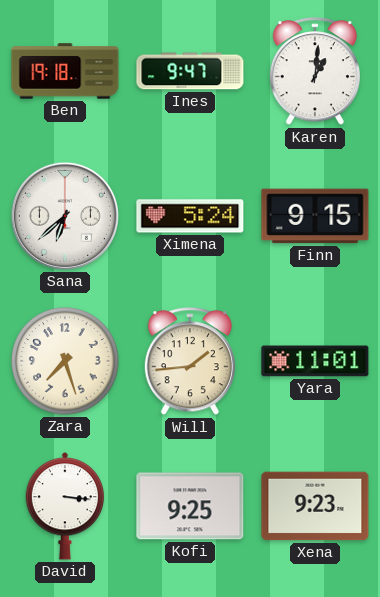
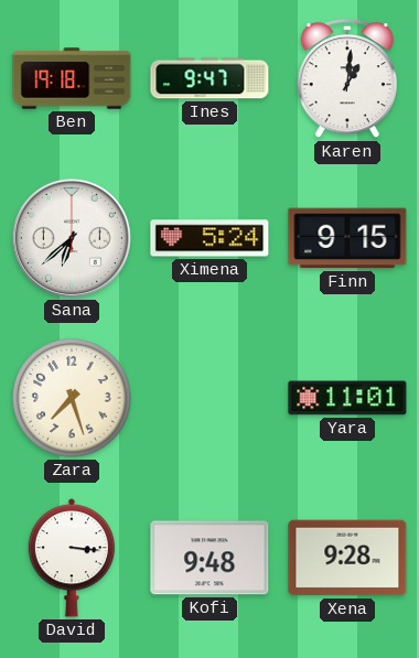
Will: 1:44 -> none
Kofi: 9:25 -> 9:48
Xena: 9:23 -> 9:28
